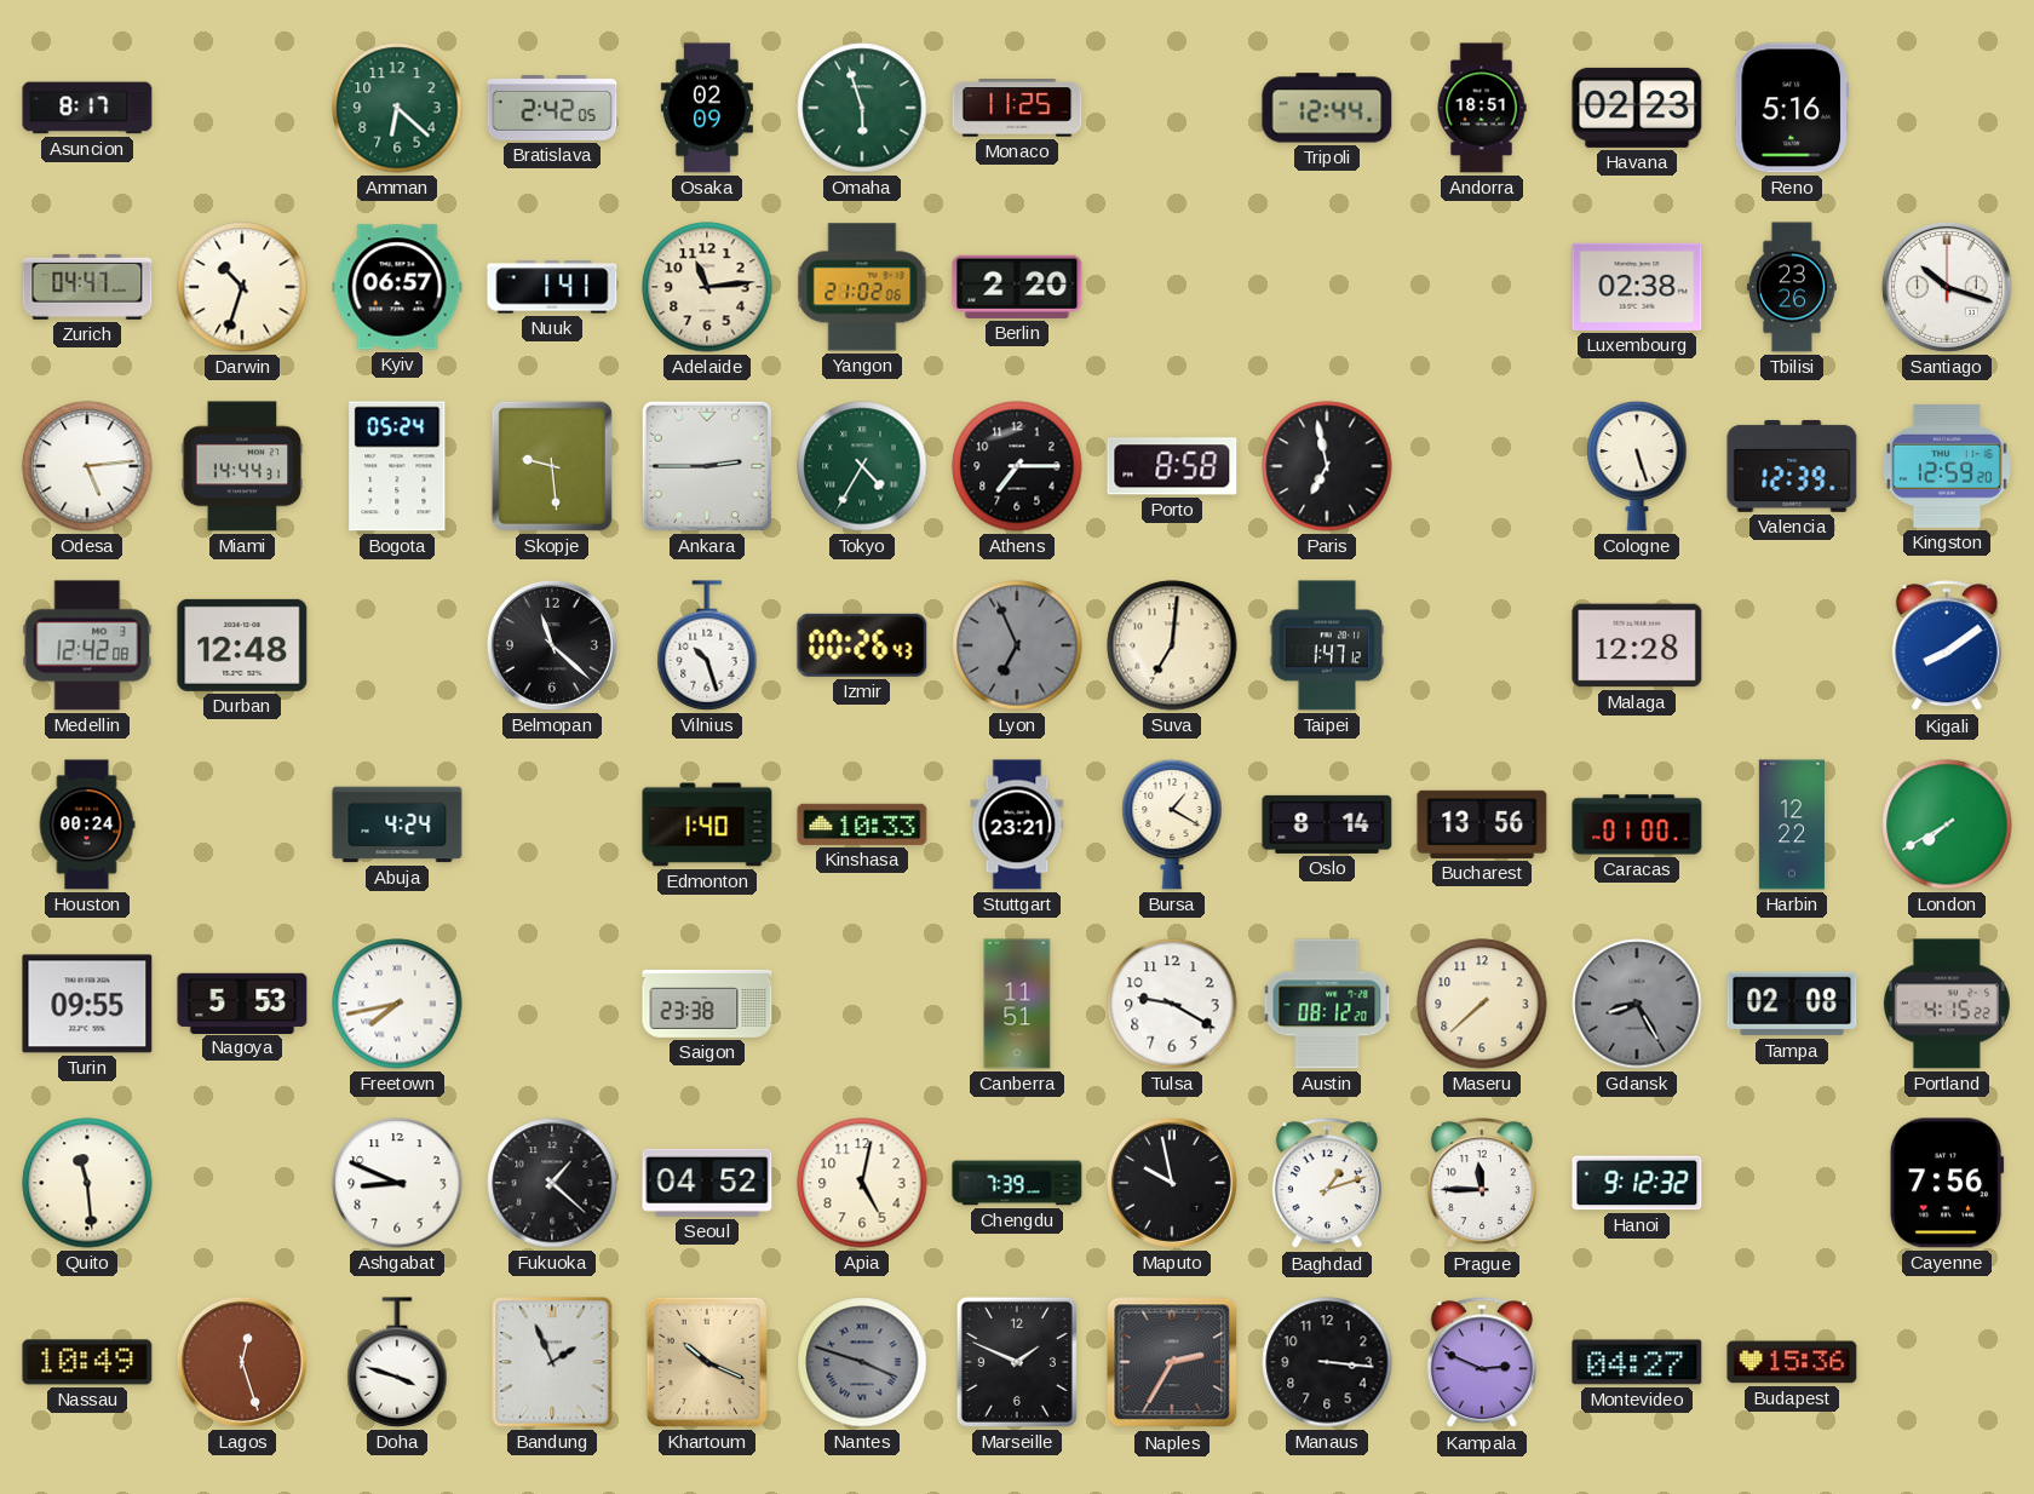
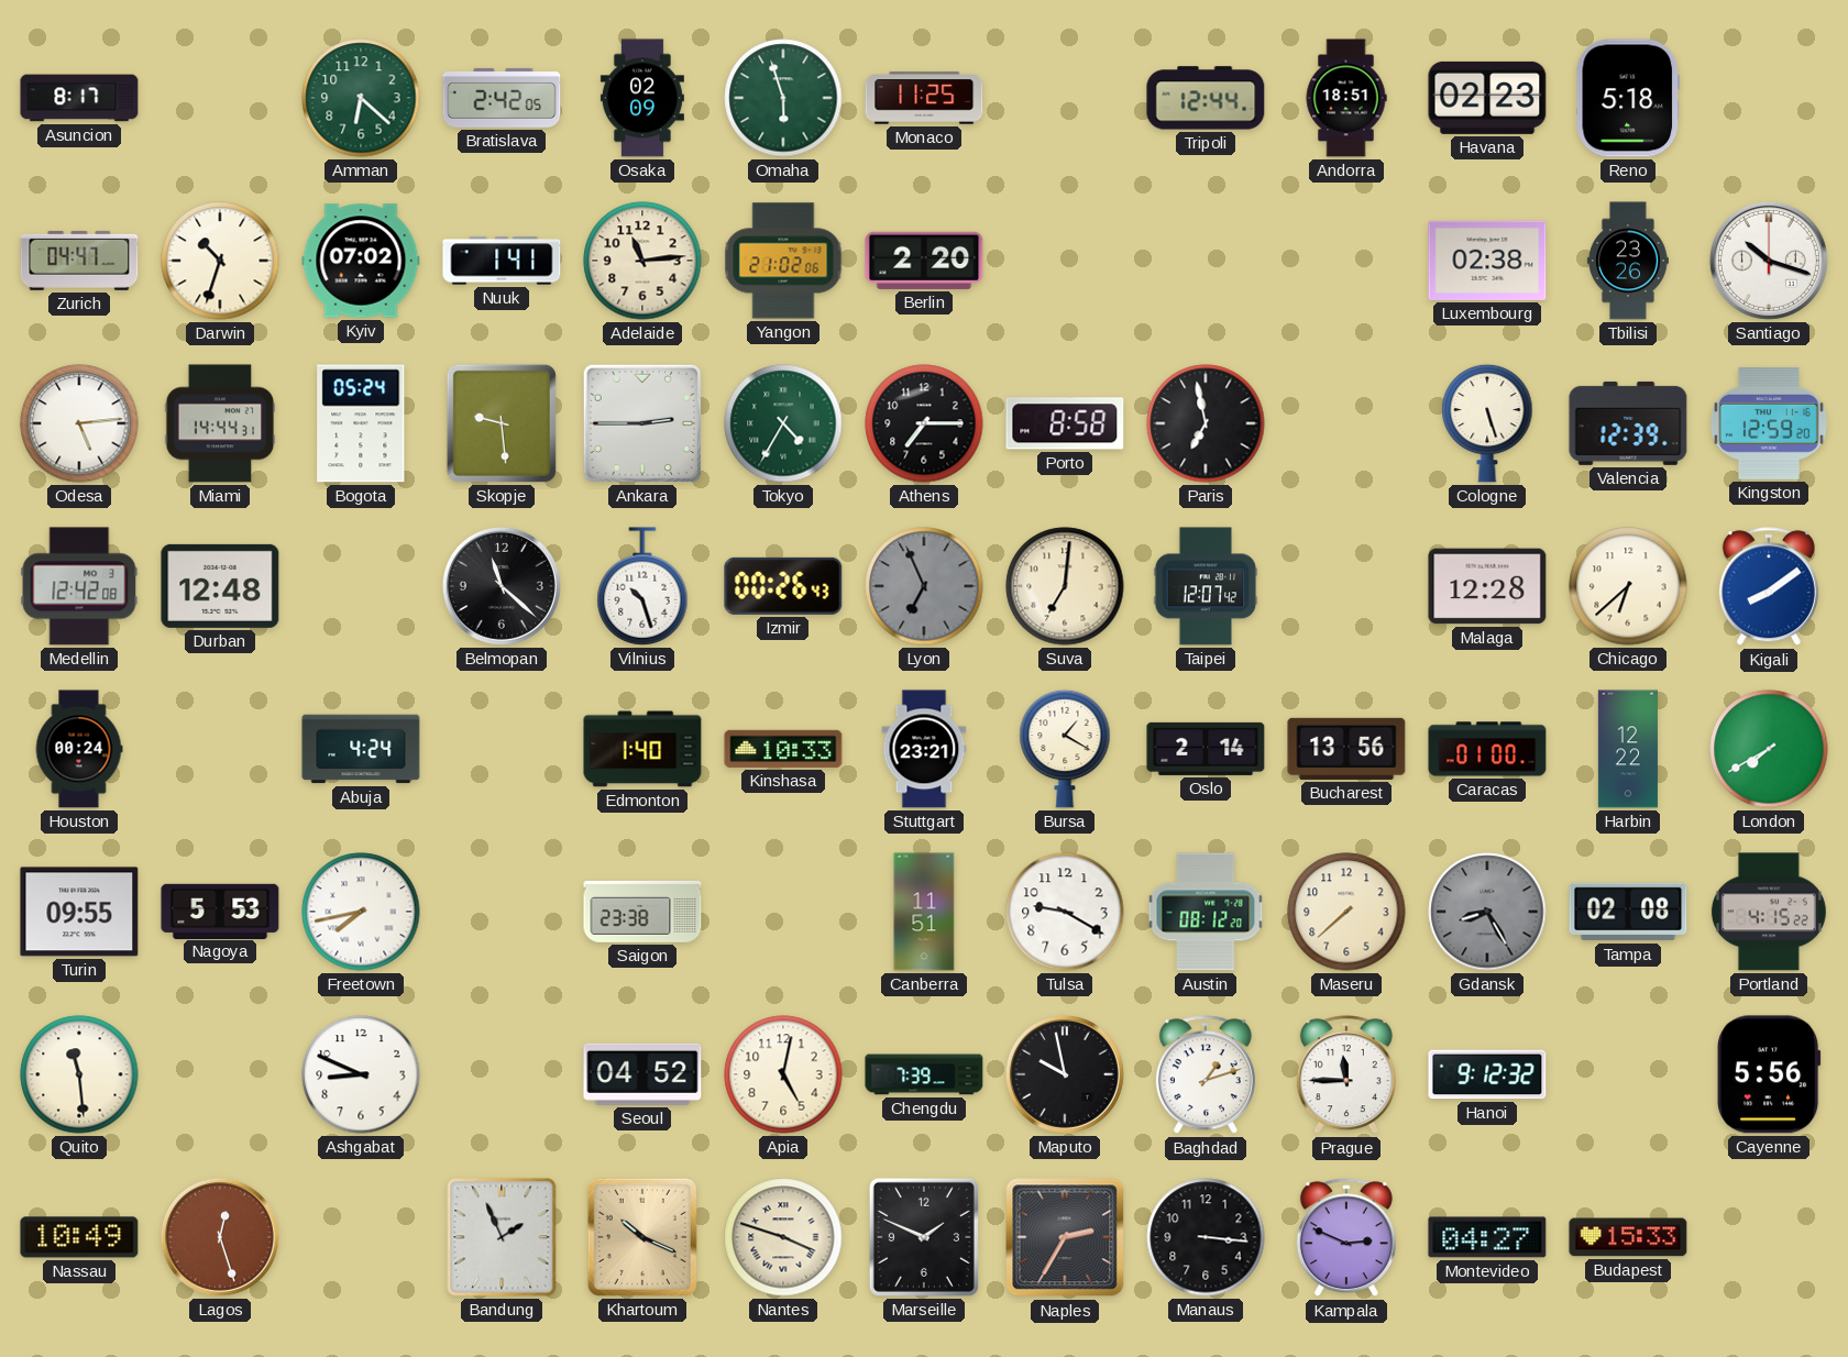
Reno: 5:16 -> 5:18
Kyiv: 06:57 -> 07:02
Taipei: 1:47 -> 12:07
Chicago: none -> 6:38
Oslo: 8:14 -> 2:14
Fukuoka: 1:22 -> none
Cayenne: 7:56 -> 5:56
Doha: 3:48 -> none
Nantes dial: grey -> cream
Budapest: 15:36 -> 15:33
